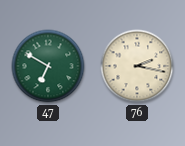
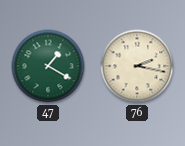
47: 6:50 -> 1:20
